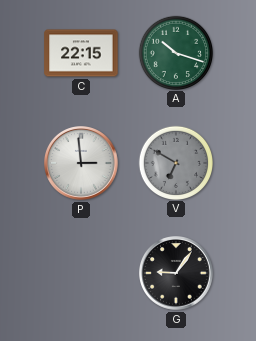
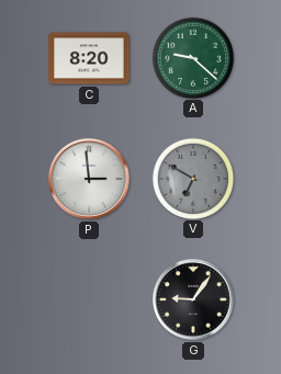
C: 22:15 -> 8:20
A: 10:18 -> 9:22
